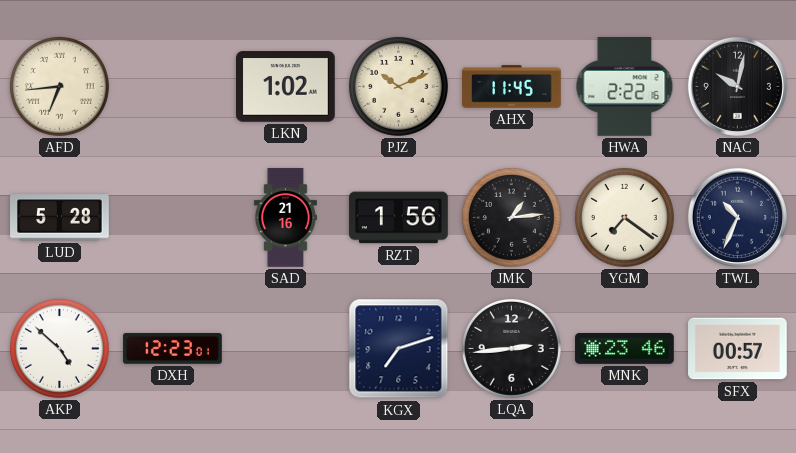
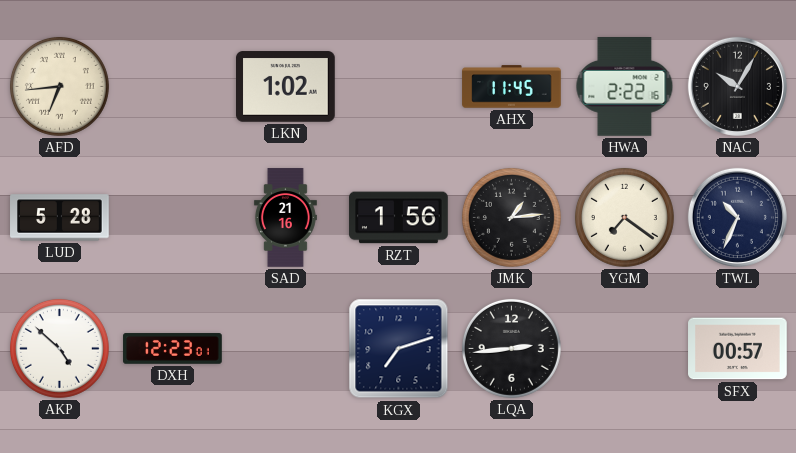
PJZ: 10:11 -> none
NAC: 10:02 -> 10:05
MNK: 23:46 -> none
